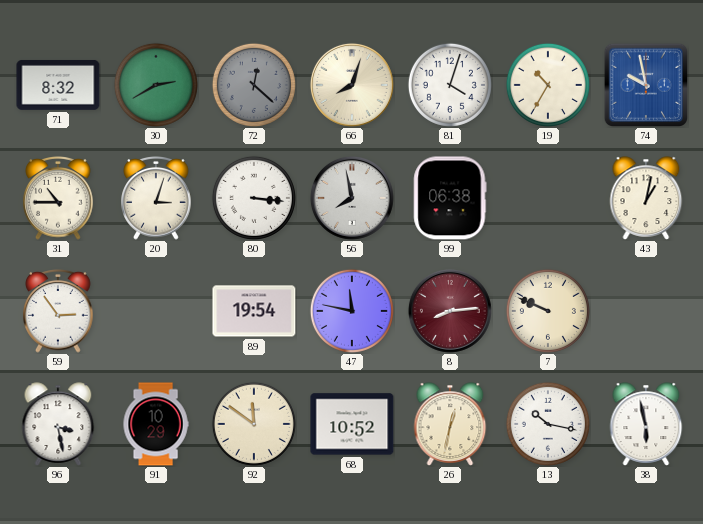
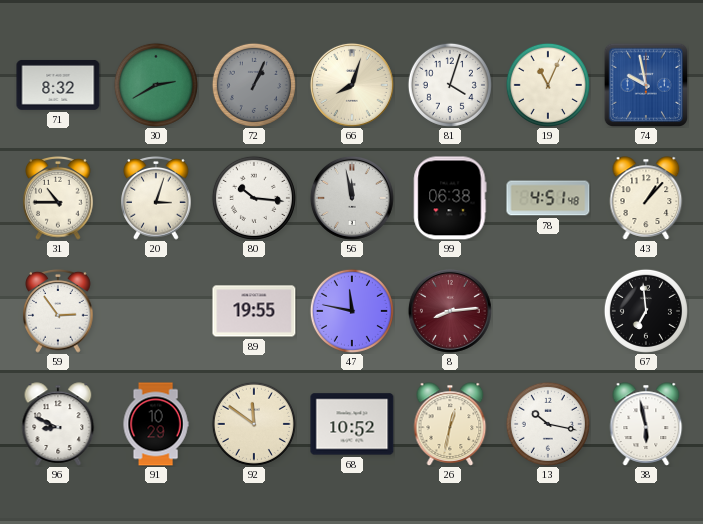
72: 12:22 -> 1:04
19: 10:35 -> 11:04
80: 3:16 -> 10:16
56: 7:58 -> 11:58
78: none -> 4:51
43: 1:02 -> 1:07
89: 19:54 -> 19:55
7: 9:49 -> none
67: none -> 6:59
96: 3:28 -> 8:49
